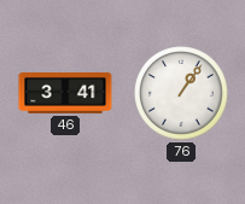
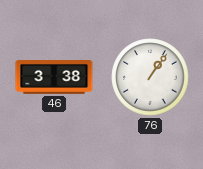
46: 3:41 -> 3:38
